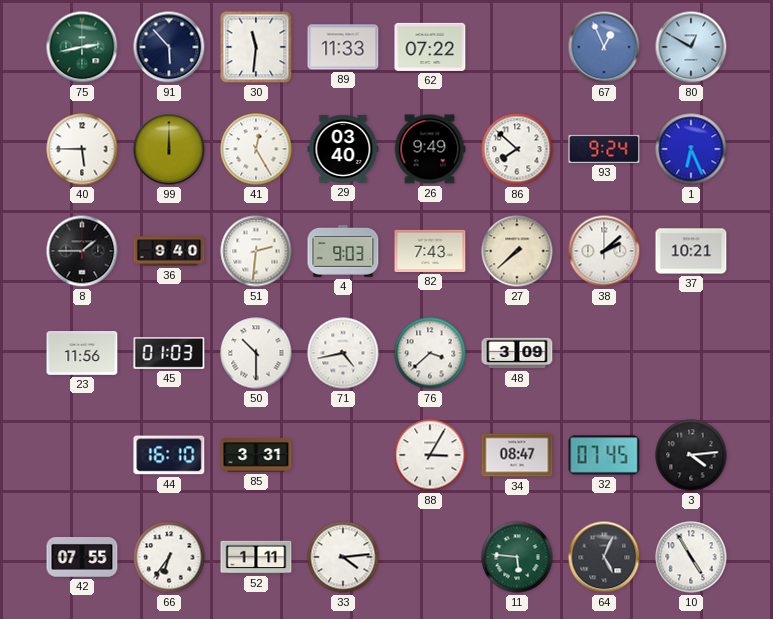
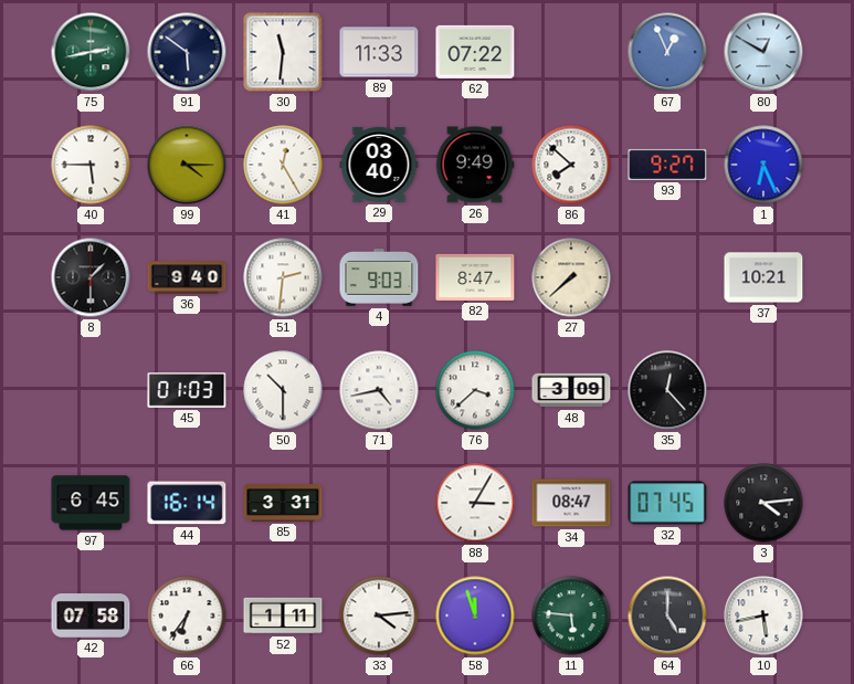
91: 5:53 -> 5:51
99: 12:00 -> 4:15
93: 9:24 -> 9:27
8: 1:45 -> 1:30
82: 7:43 -> 8:47
38: 2:08 -> none
23: 11:56 -> none
35: none -> 12:23
97: none -> 6:45
44: 16:10 -> 16:14
42: 07:55 -> 07:58
58: none -> 11:57
64: 5:04 -> 5:00
10: 4:55 -> 5:43
